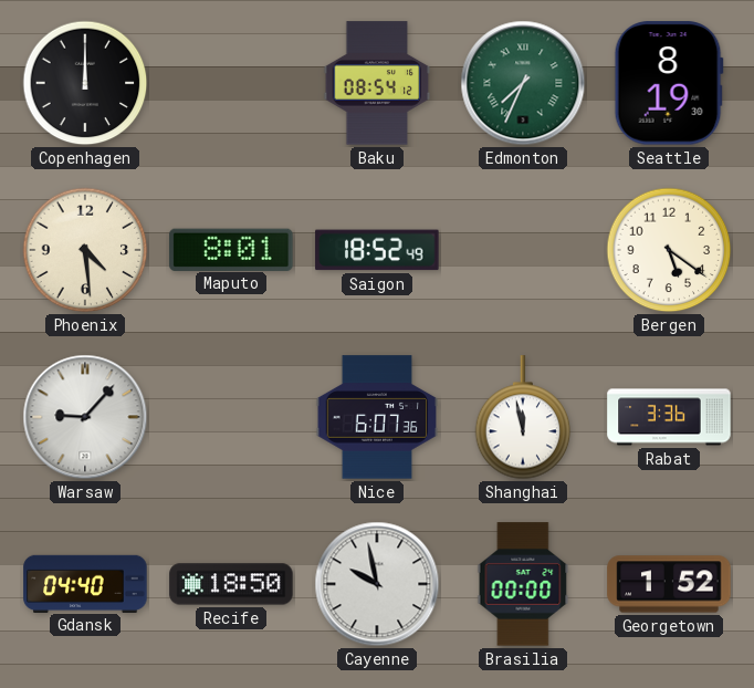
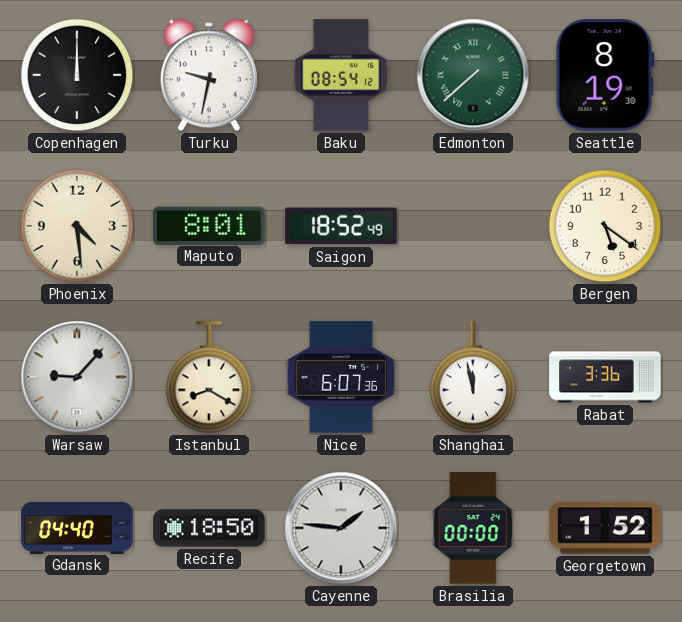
Turku: none -> 9:32
Edmonton: 7:34 -> 7:38
Istanbul: none -> 8:20
Cayenne: 9:58 -> 1:46
